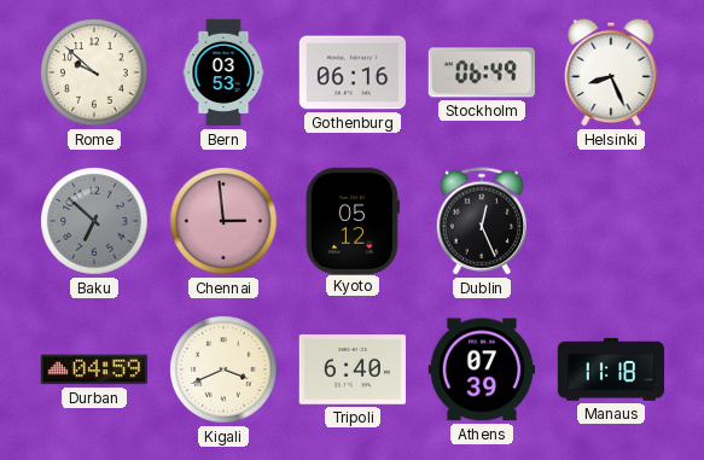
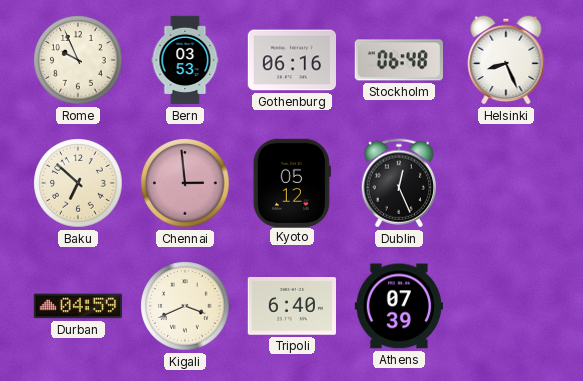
Rome: 9:52 -> 9:56
Stockholm: 06:49 -> 06:48
Baku dial: grey -> cream
Manaus: 11:18 -> none
